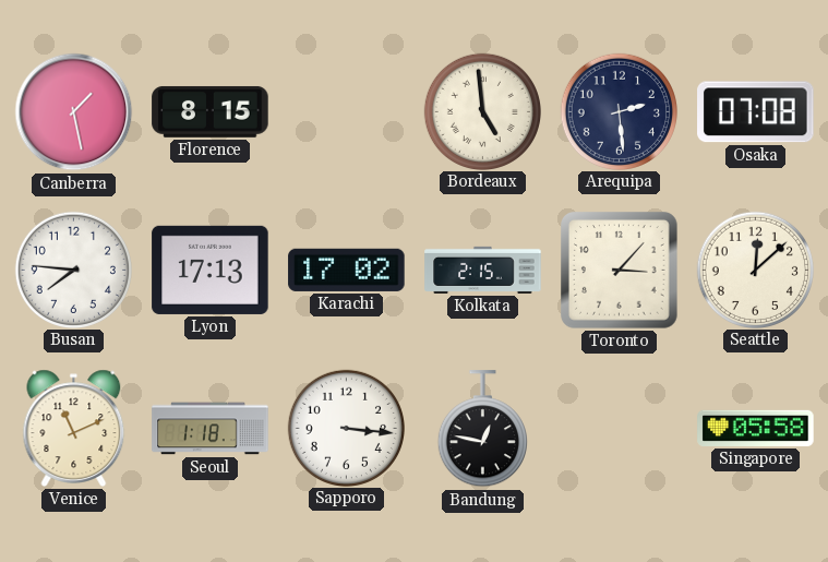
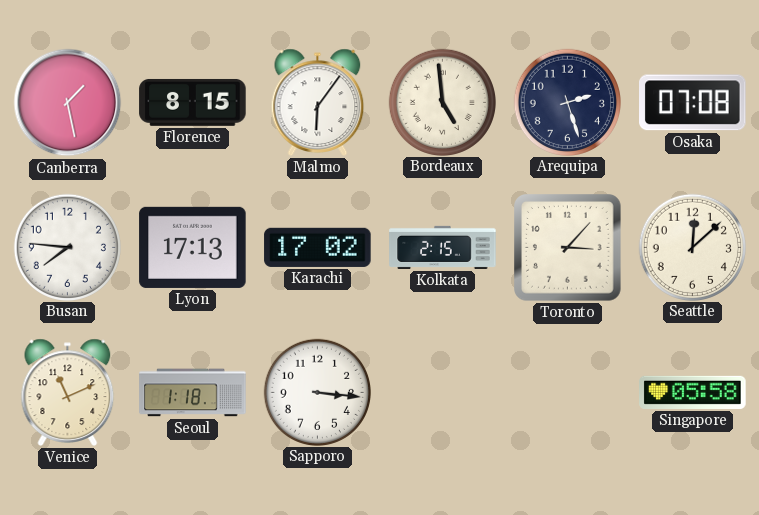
Malmo: none -> 6:06
Arequipa: 2:29 -> 2:27
Bandung: 12:47 -> none
